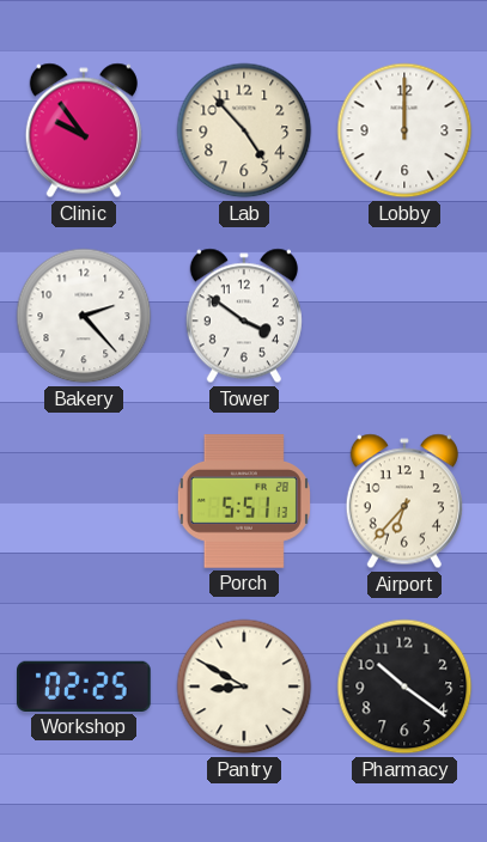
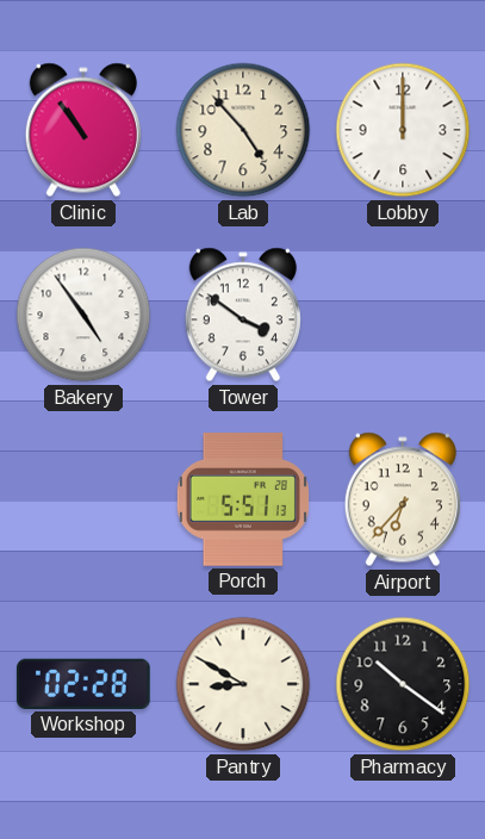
Clinic: 9:54 -> 10:54
Bakery: 2:23 -> 4:54
Workshop: 02:25 -> 02:28
